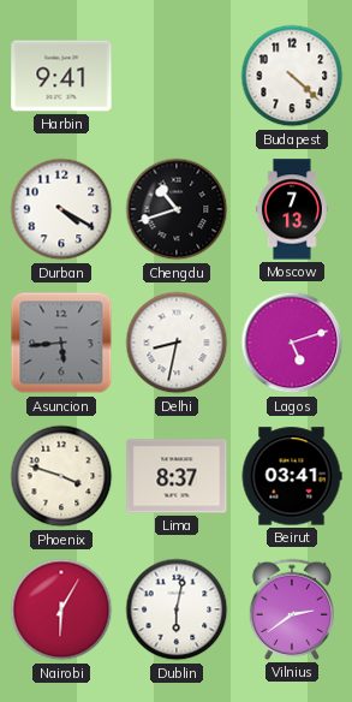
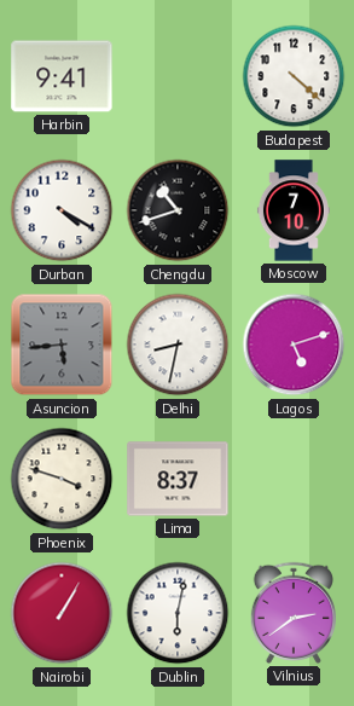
Moscow: 7:13 -> 7:10
Beirut: 03:41 -> none
Nairobi: 6:05 -> 1:05
